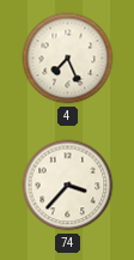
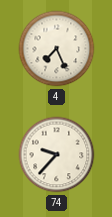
74: 3:37 -> 9:37
